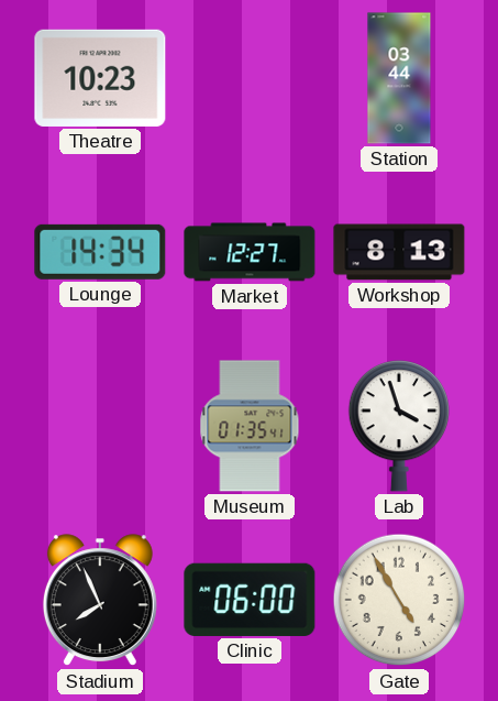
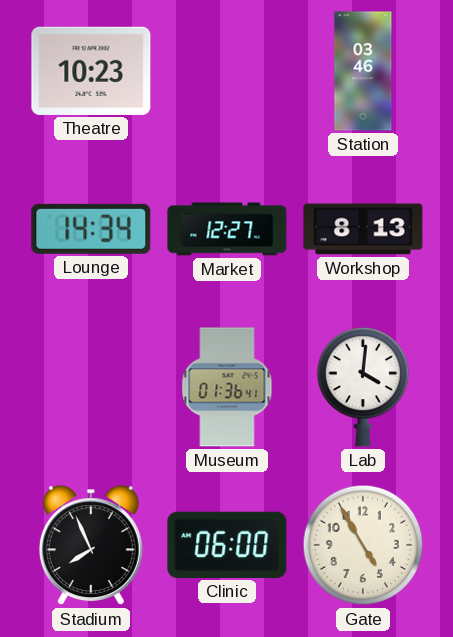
Station: 03:44 -> 03:46
Museum: 01:35 -> 01:36
Lab: 3:57 -> 4:01
